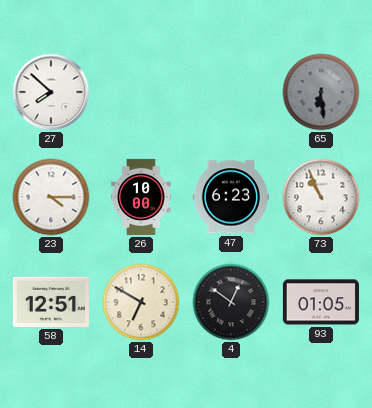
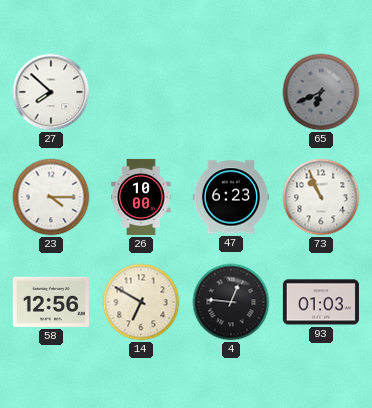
65: 6:29 -> 6:41
58: 12:51 -> 12:56
4: 12:51 -> 12:46
93: 01:05 -> 01:03
